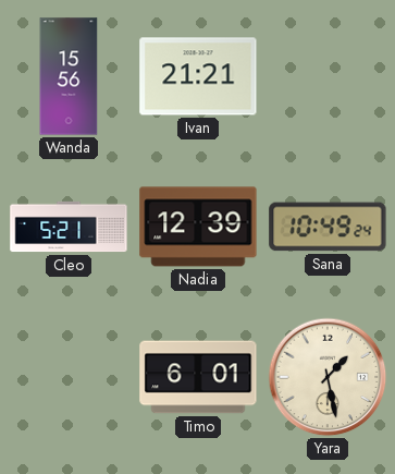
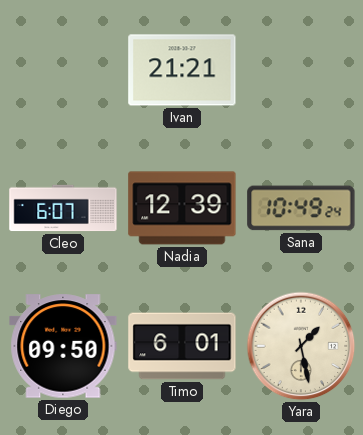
Wanda: 15:56 -> none
Cleo: 5:21 -> 6:07
Diego: none -> 09:50
